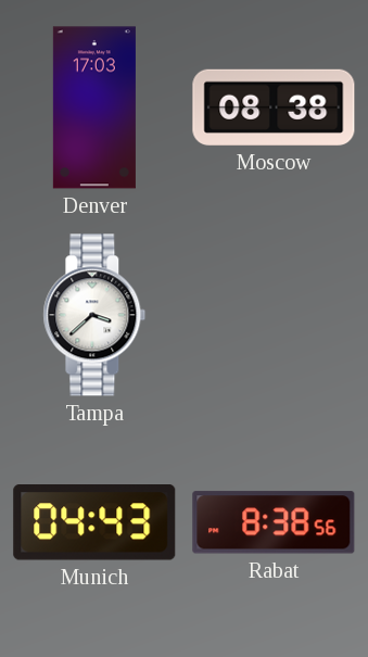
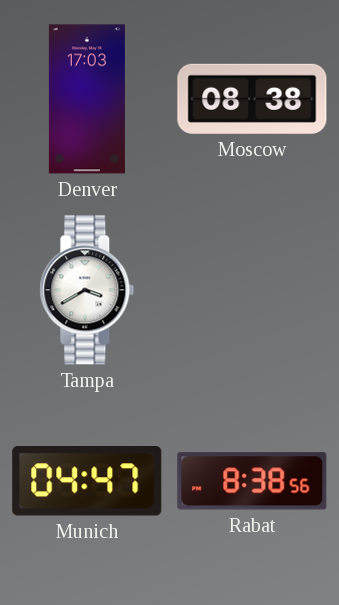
Tampa: 3:38 -> 3:40
Munich: 04:43 -> 04:47
